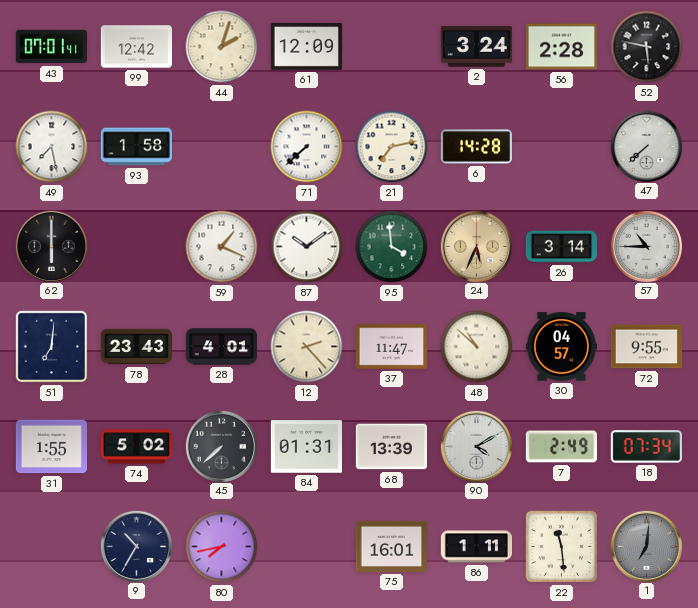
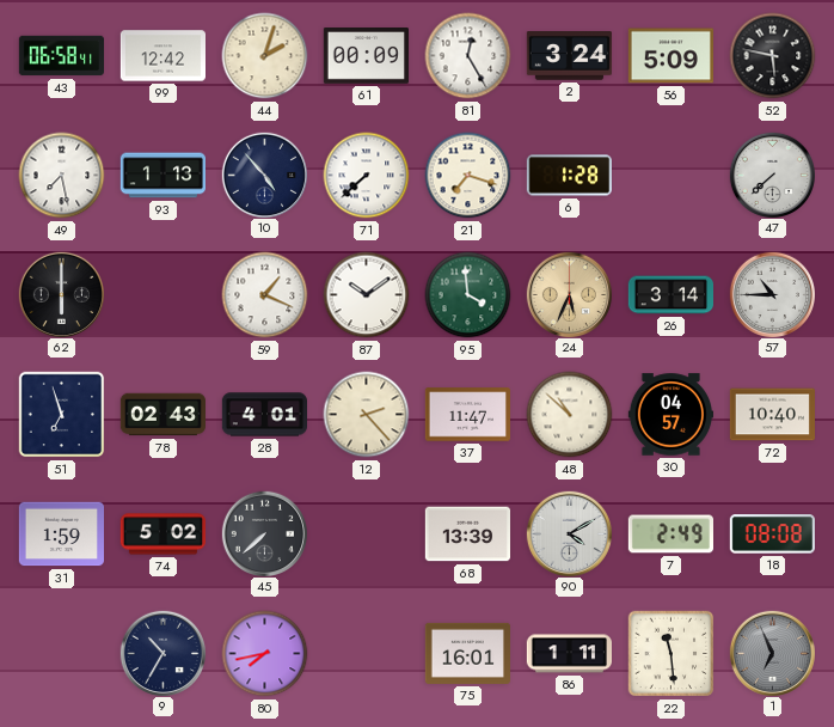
43: 07:01 -> 06:58
61: 12:09 -> 00:09
81: none -> 12:25
56: 2:28 -> 5:09
93: 1:58 -> 1:13
10: none -> 4:53
21: 7:13 -> 7:18
6: 14:28 -> 1:28
51: 7:01 -> 6:57
78: 23:43 -> 02:43
72: 9:55 -> 10:40
31: 1:55 -> 1:59
84: 01:31 -> none
18: 07:34 -> 08:08
1: 7:01 -> 6:56
